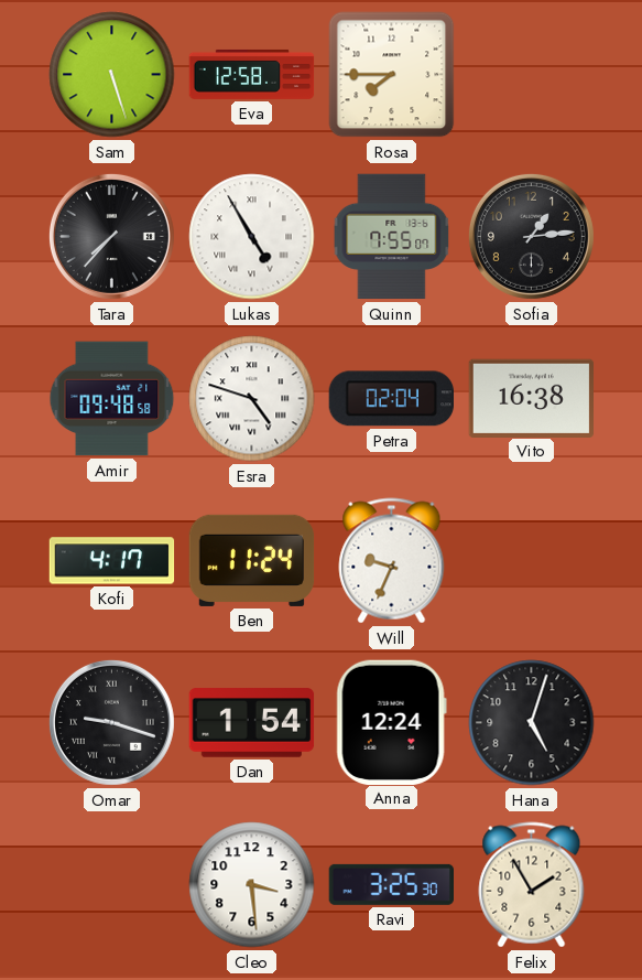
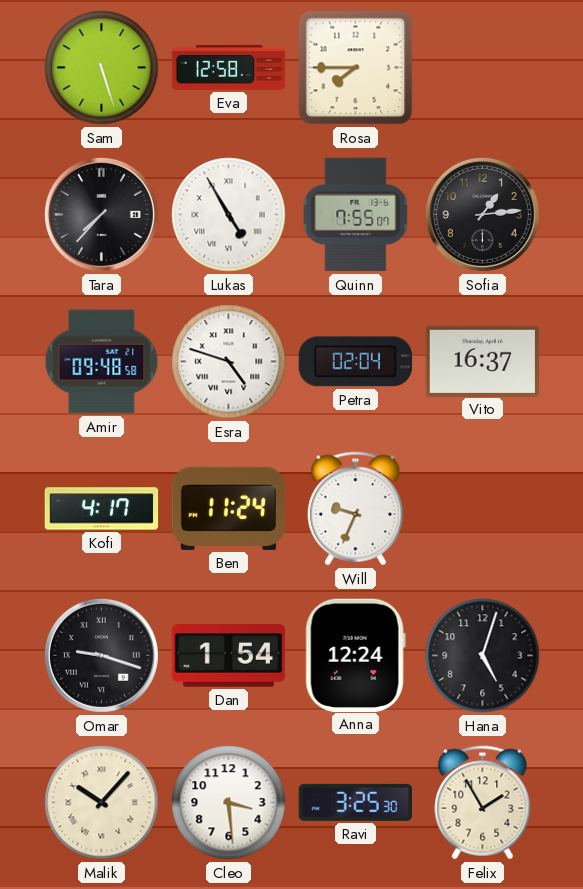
Vito: 16:38 -> 16:37
Malik: none -> 10:07
